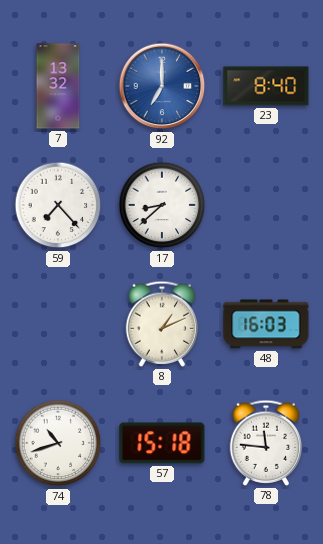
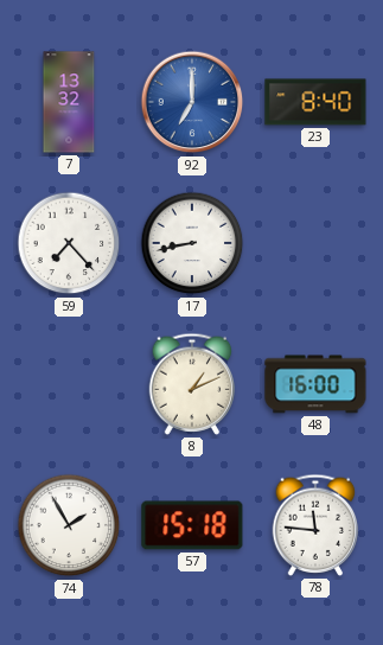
17: 8:38 -> 8:43
48: 16:03 -> 16:00
74: 10:42 -> 1:55
